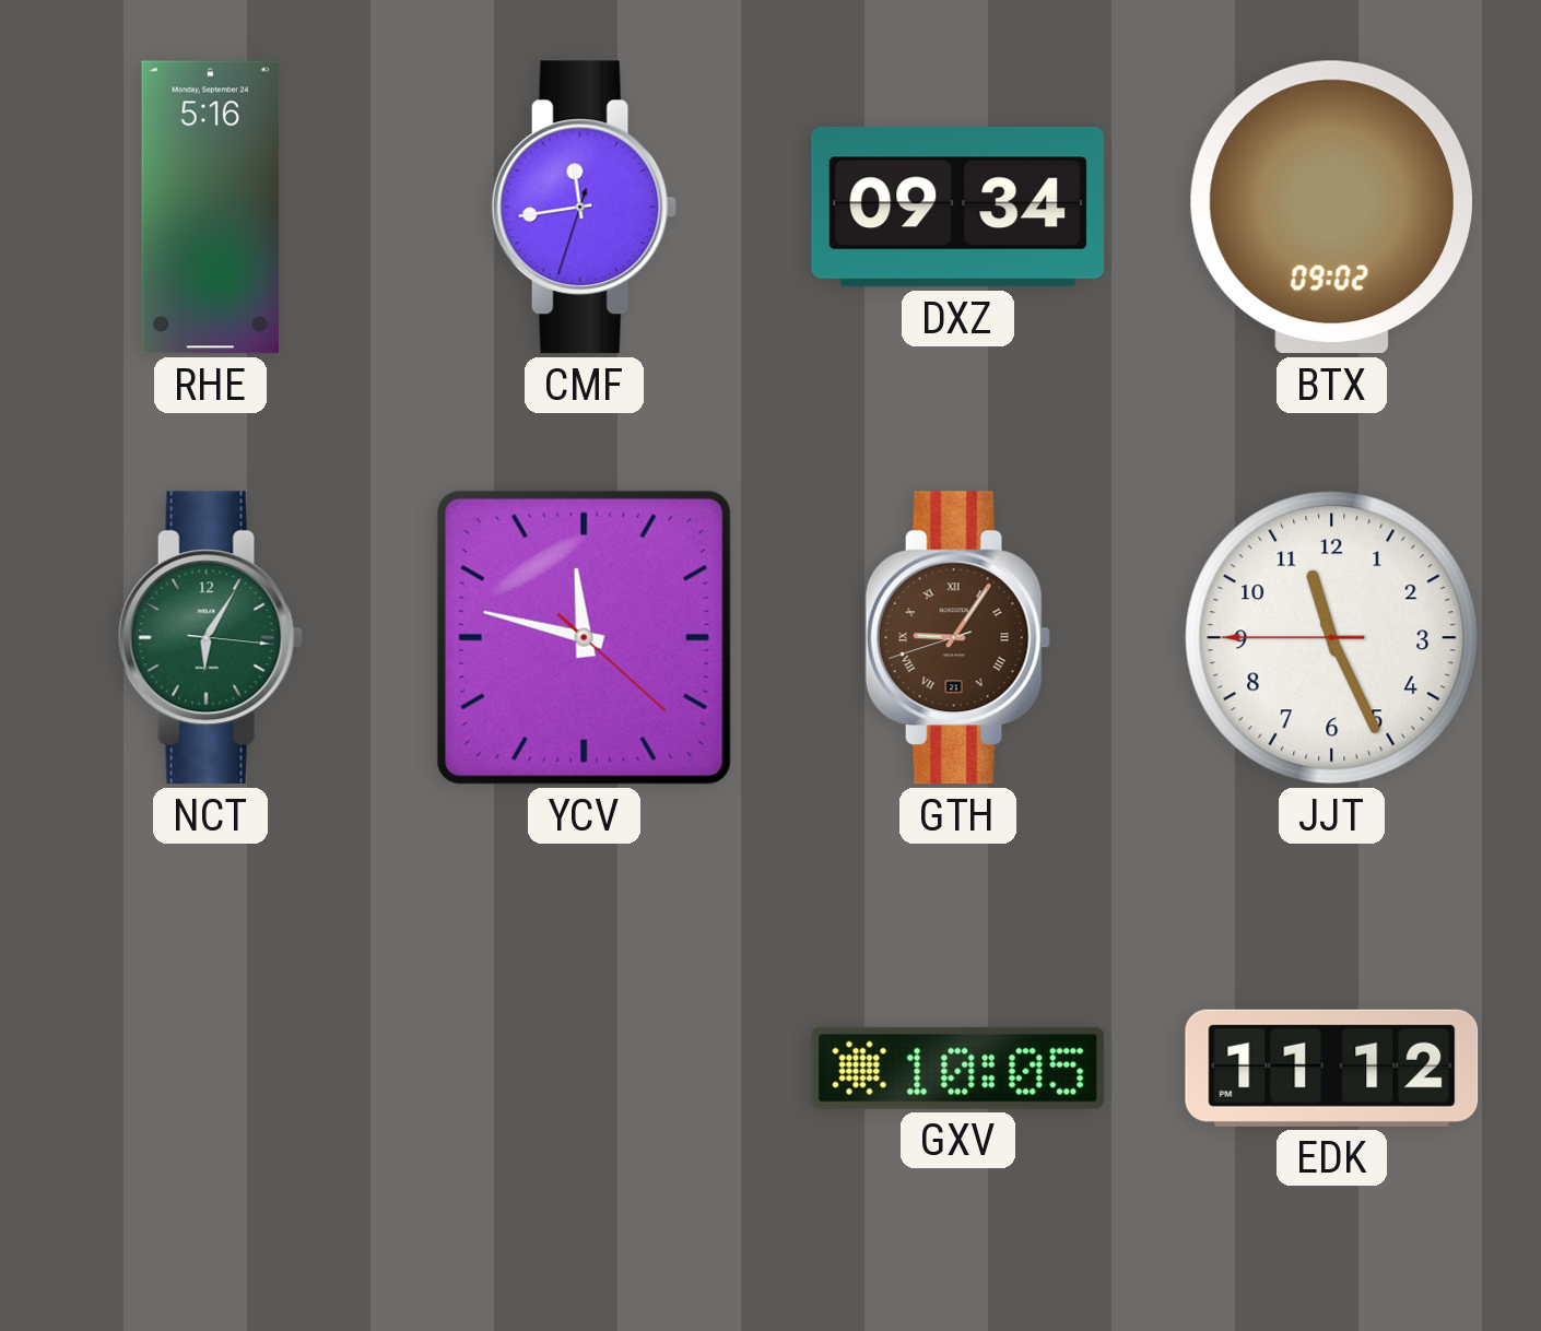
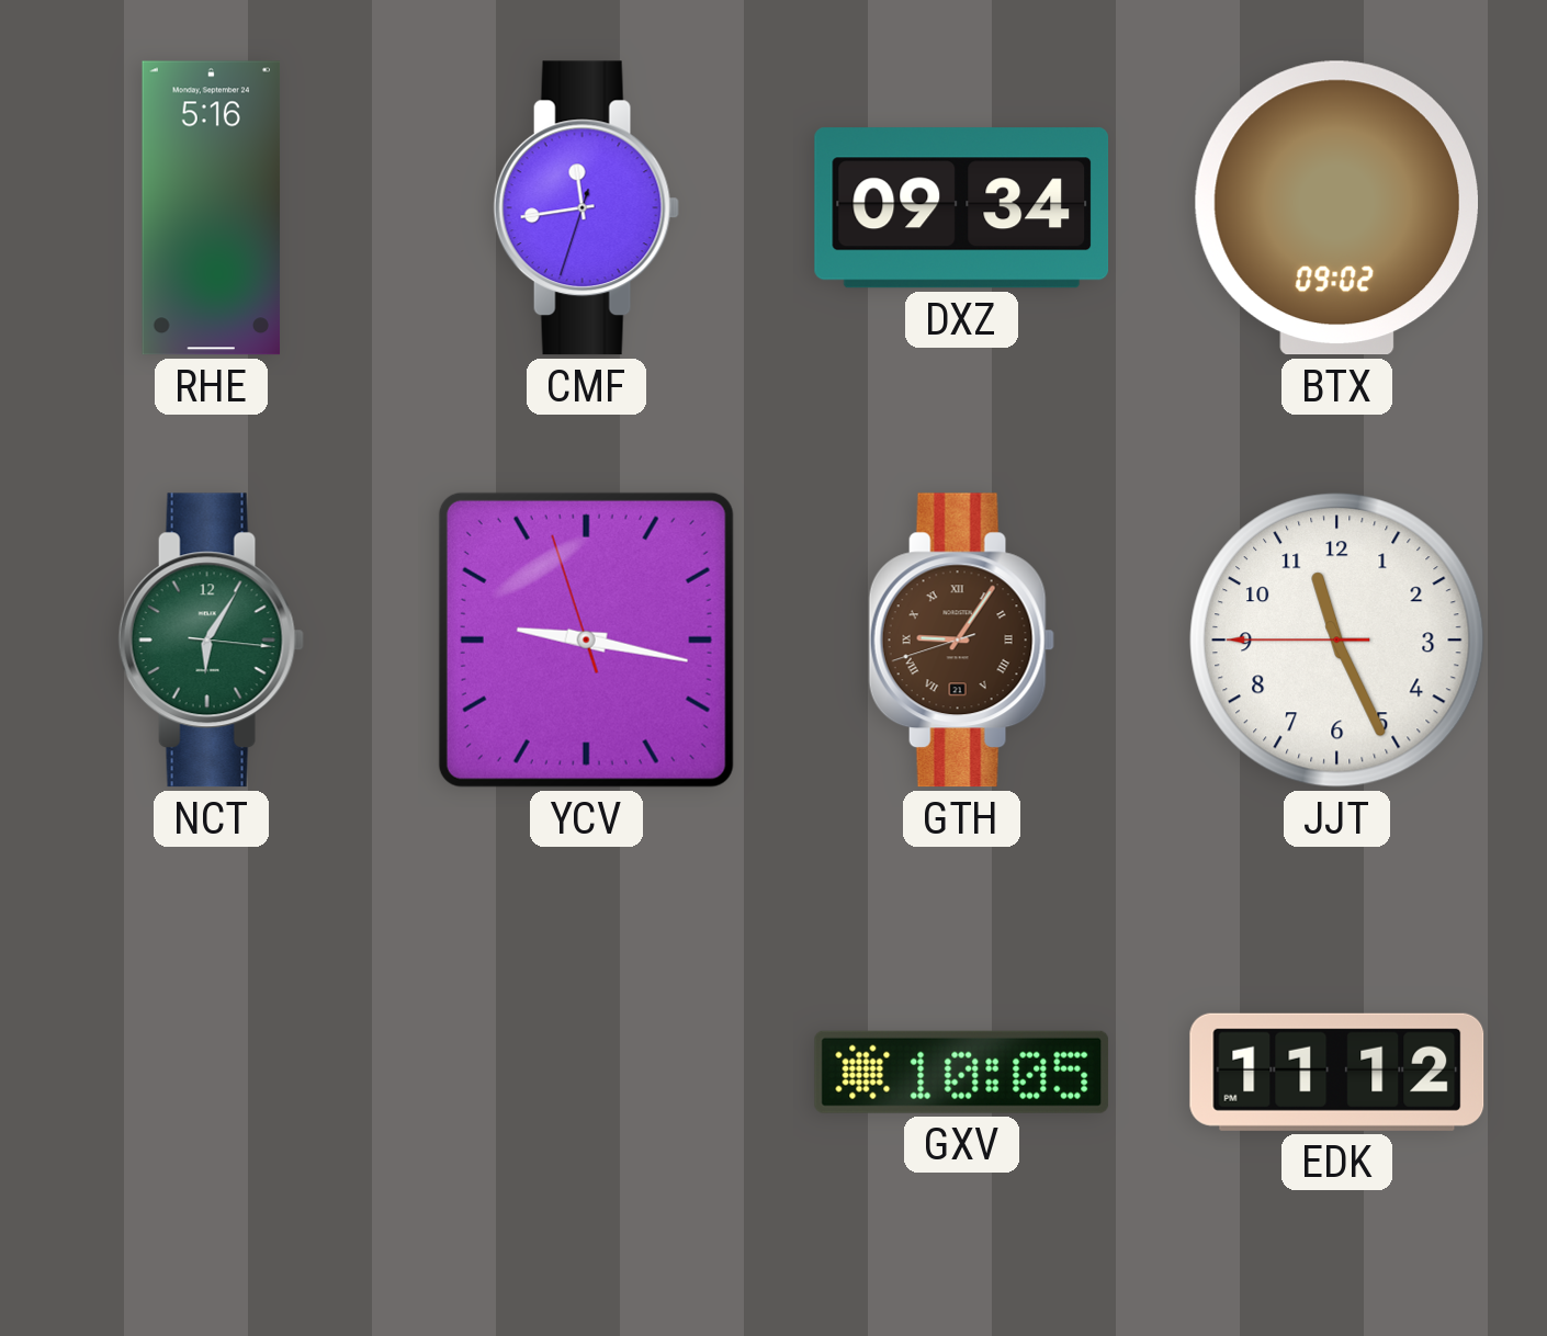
YCV: 11:47 -> 9:16
